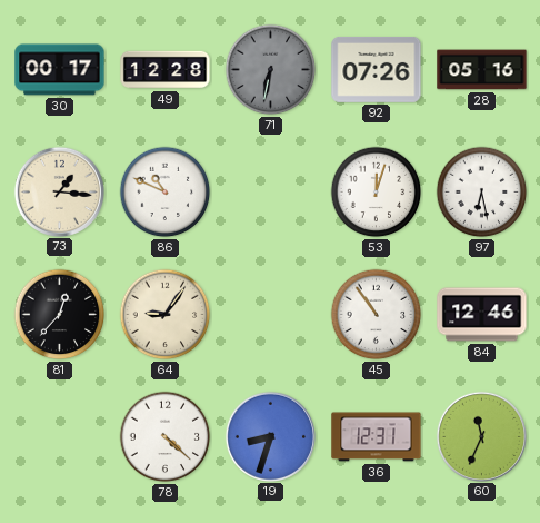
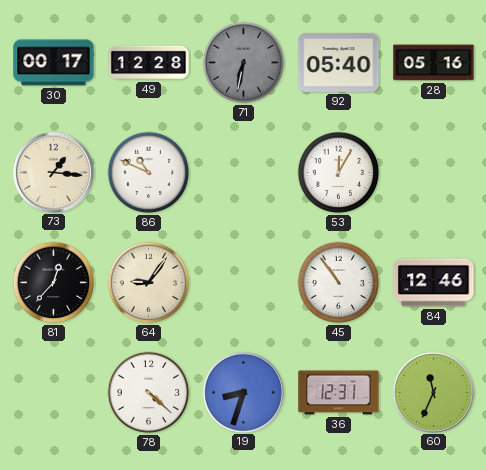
92: 07:26 -> 05:40
53: 12:03 -> 12:05
97: 6:28 -> none
